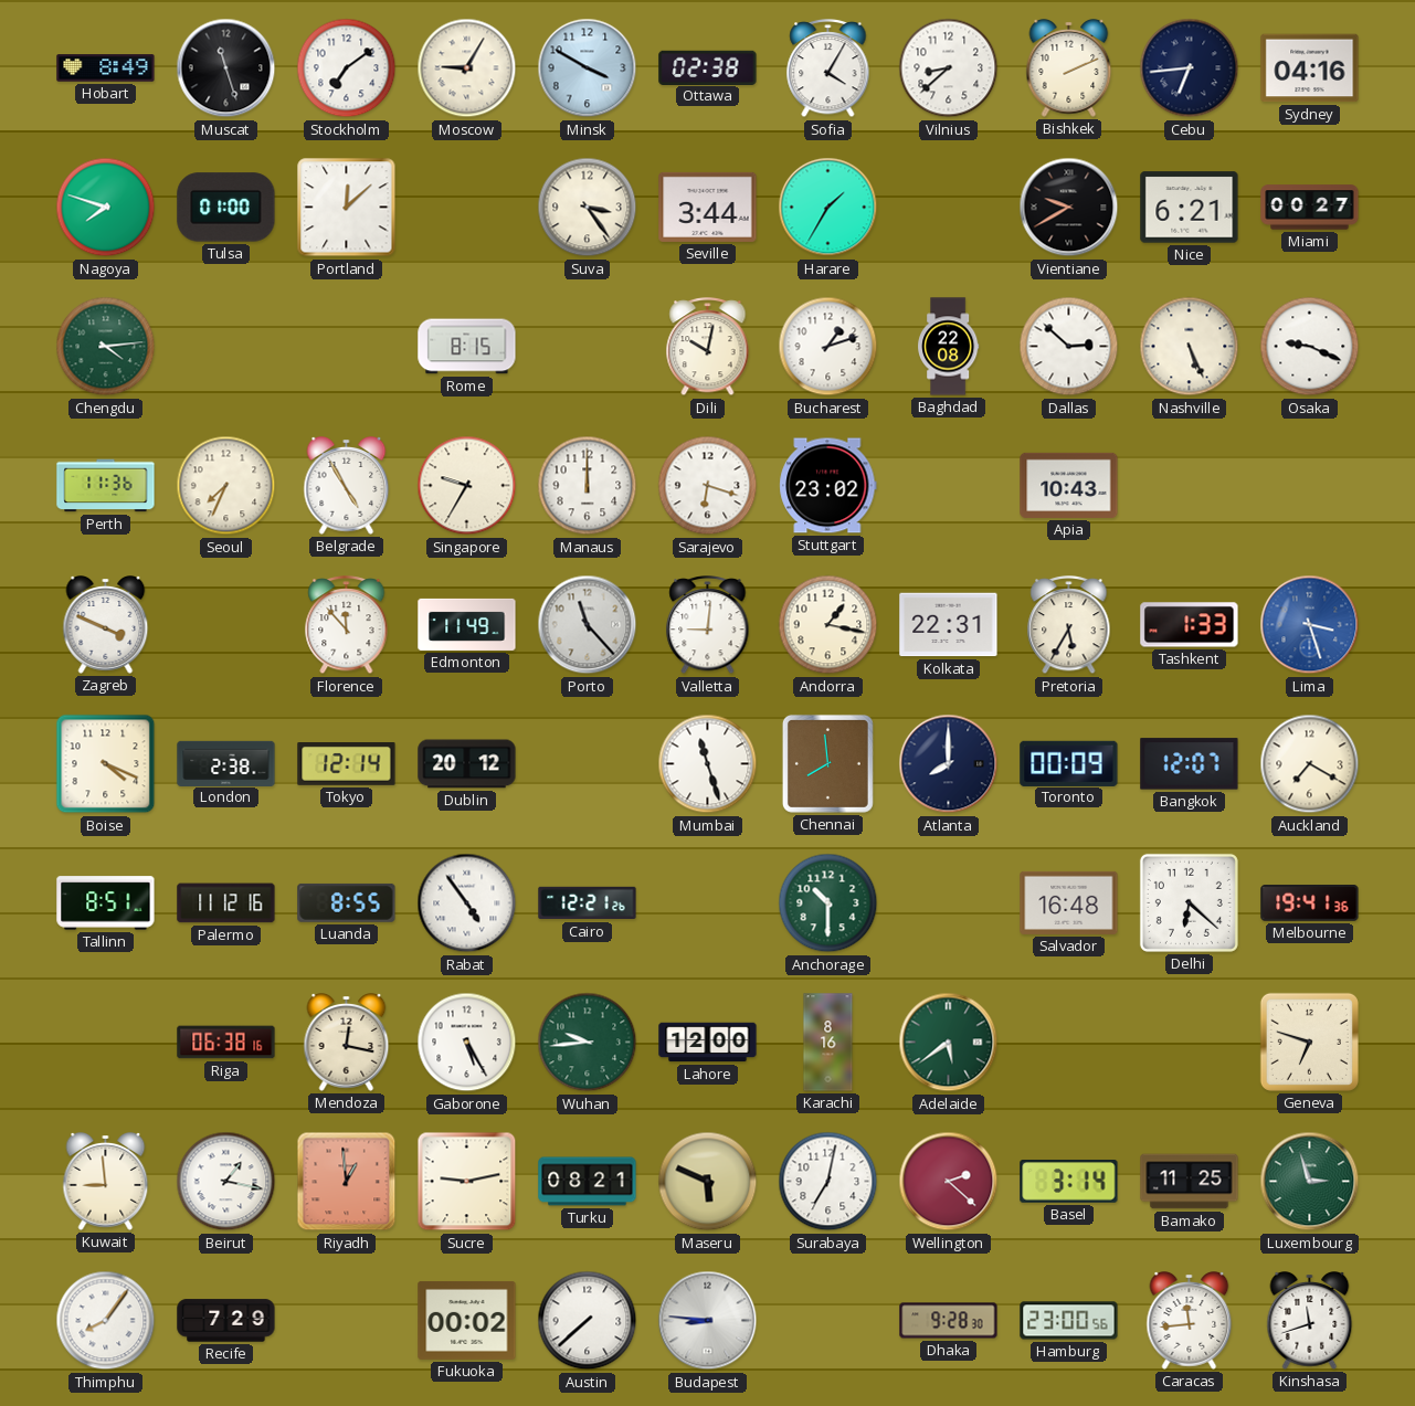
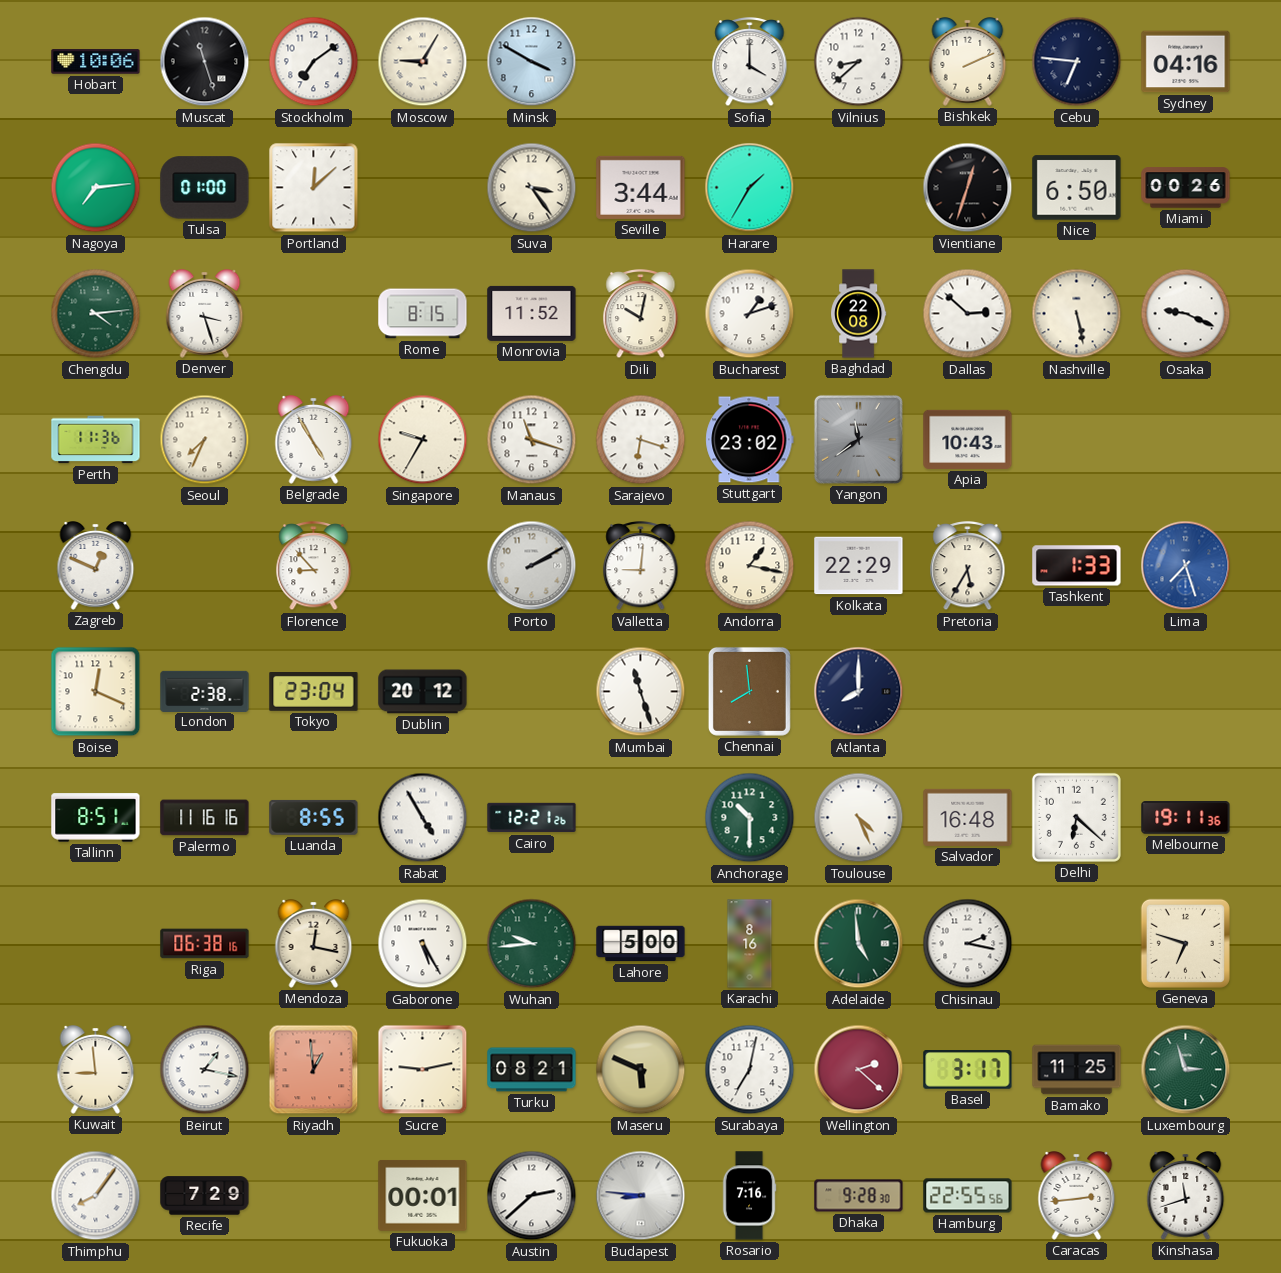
Hobart: 8:49 -> 10:06
Ottawa: 02:38 -> none
Sofia: 4:05 -> 4:00
Cebu: 6:44 -> 6:46
Nagoya: 7:48 -> 7:14
Vientiane: 9:40 -> 12:33
Nice: 6:21 -> 6:50
Miami: 00:27 -> 00:26
Denver: none -> 3:27
Monrovia: none -> 11:52
Nashville: 5:26 -> 5:28
Manaus: 12:00 -> 11:18
Yangon: none -> 11:39
Zagreb: 3:49 -> 12:49
Florence: 11:53 -> 8:53
Edmonton: 11:49 -> none
Porto: 11:23 -> 2:10
Kolkata: 22:31 -> 22:29
Lima: 3:27 -> 7:27
Boise: 4:19 -> 12:19
Tokyo: 12:14 -> 23:04
Toronto: 00:09 -> none
Bangkok: 12:07 -> none
Auckland: 7:20 -> none
Palermo: 11:12 -> 11:16
Rabat: 4:54 -> 4:55
Toulouse: none -> 4:26
Melbourne: 19:41 -> 19:11
Lahore: 12:00 -> 5:00
Adelaide: 5:39 -> 4:59
Chisinau: none -> 2:17
Basel: 3:14 -> 3:17
Fukuoka: 00:02 -> 00:01
Austin: 7:38 -> 2:38
Rosario: none -> 7:16
Hamburg: 23:00 -> 22:55
Caracas: 11:44 -> 2:44
